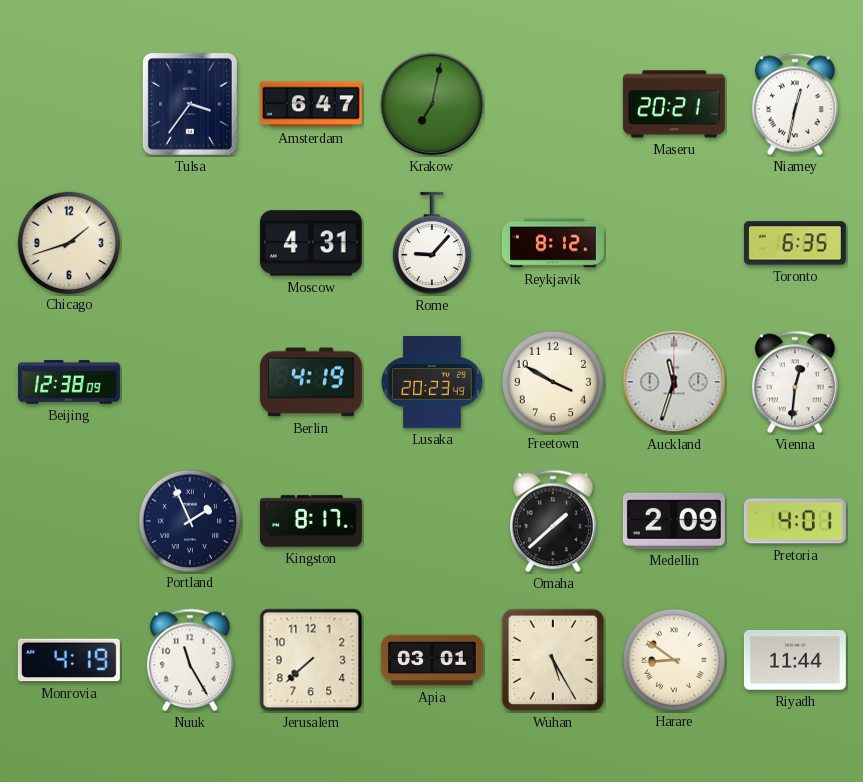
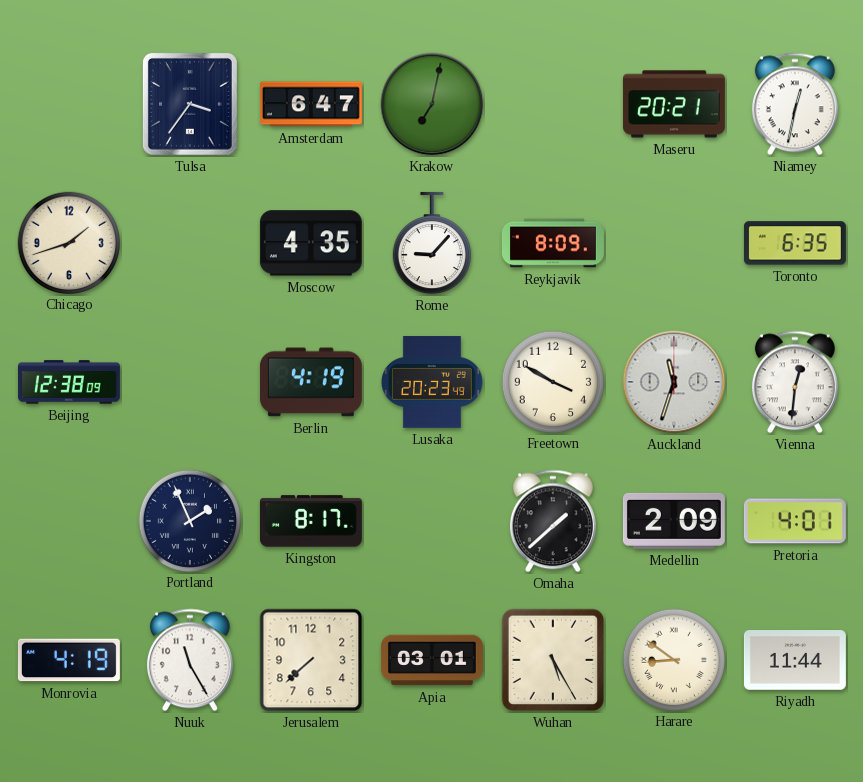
Moscow: 4:31 -> 4:35
Reykjavik: 8:12 -> 8:09
